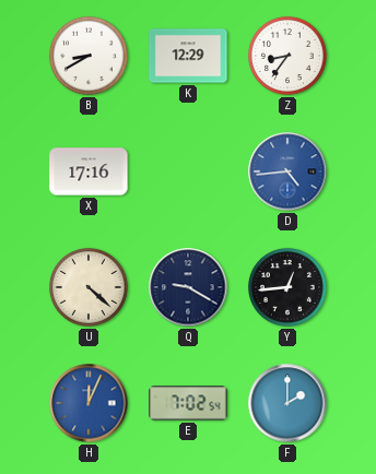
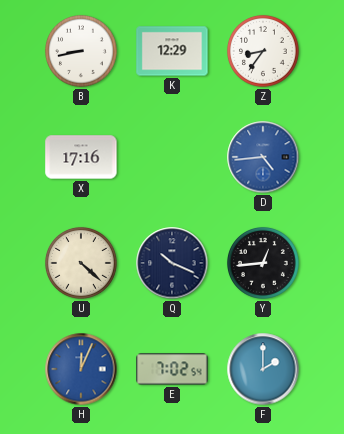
B: 8:40 -> 8:43
Q: 9:20 -> 10:19
